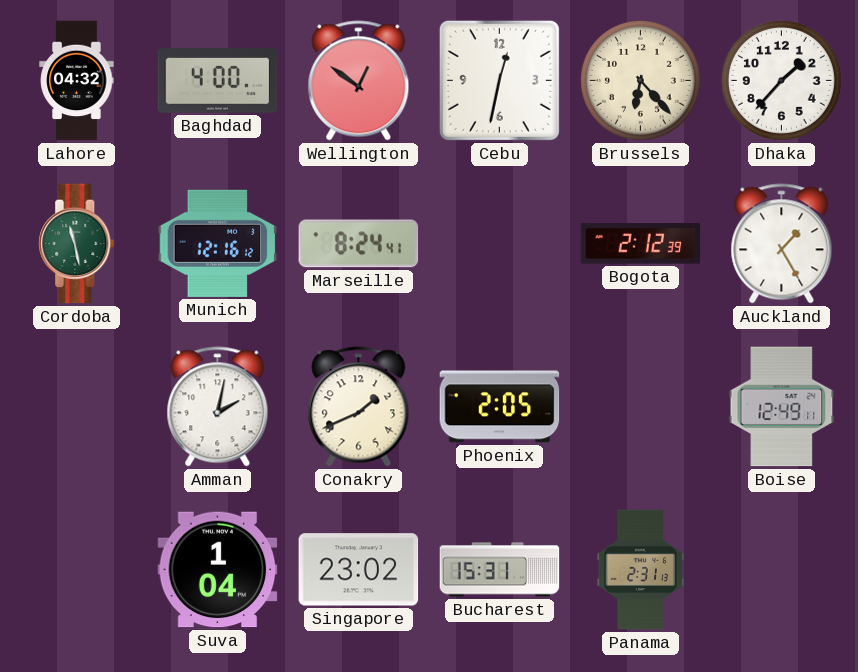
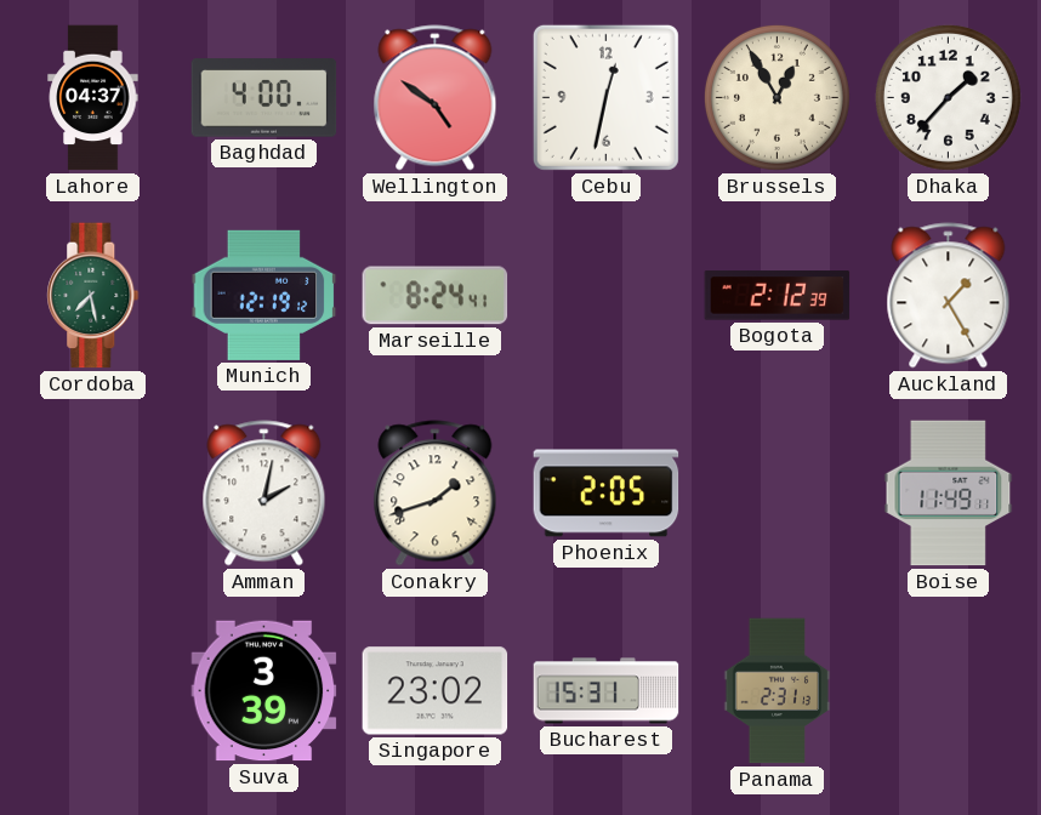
Lahore: 04:32 -> 04:37
Wellington: 12:51 -> 4:51
Brussels: 6:23 -> 12:55
Cordoba: 11:28 -> 7:28
Munich: 12:16 -> 12:19
Conakry: 1:41 -> 1:42
Boise: 12:49 -> 11:49
Suva: 1:04 -> 3:39
